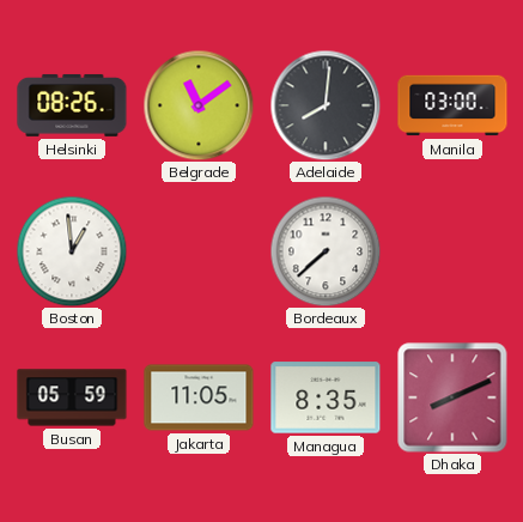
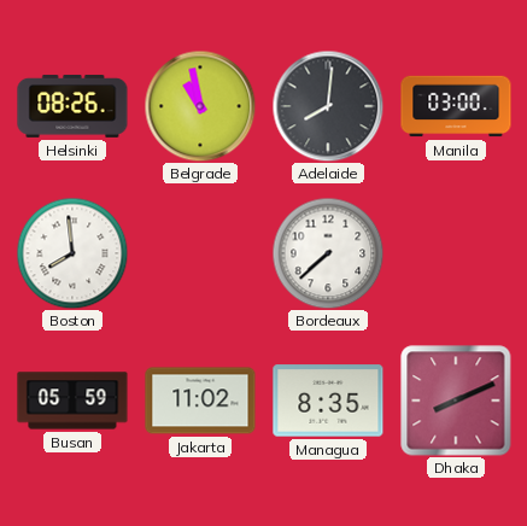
Belgrade: 11:09 -> 10:58
Boston: 12:59 -> 7:59
Jakarta: 11:05 -> 11:02
